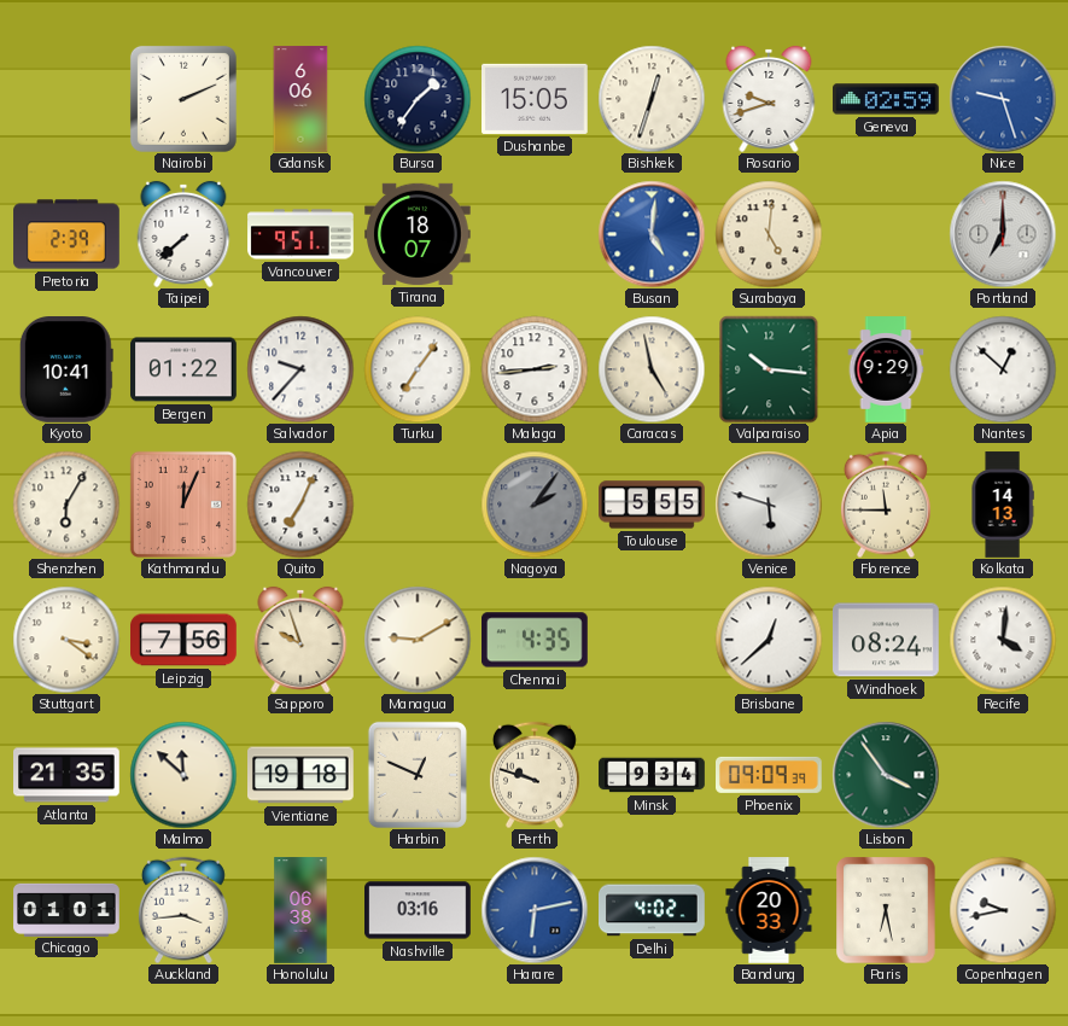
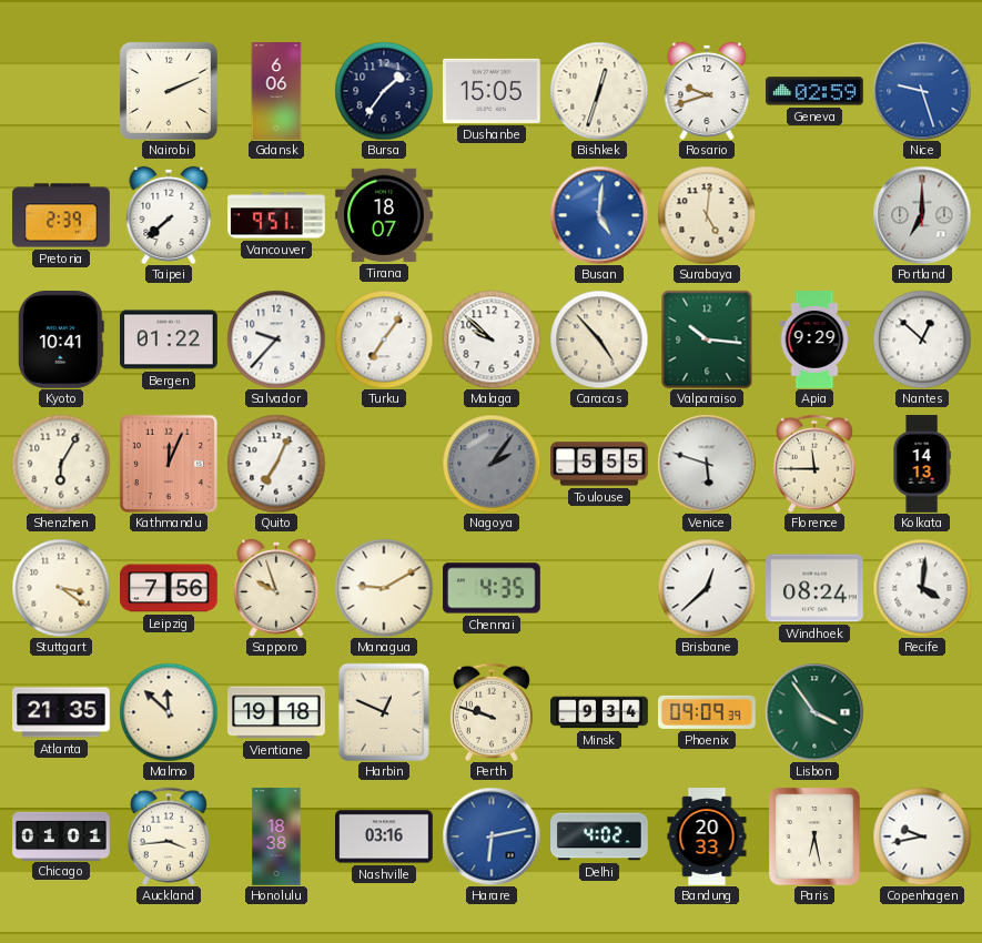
Malaga: 2:44 -> 9:52
Caracas: 4:58 -> 4:53
Honolulu: 06:38 -> 18:38
